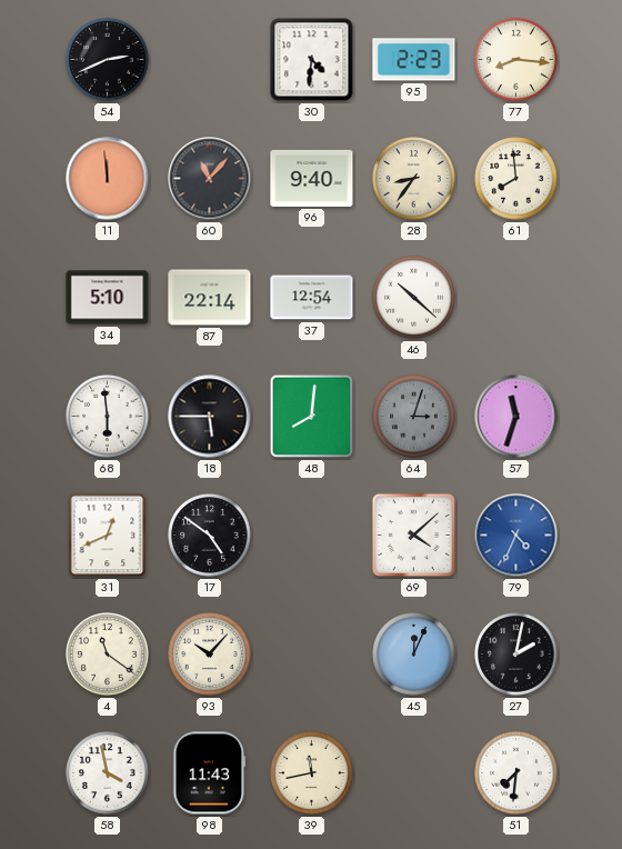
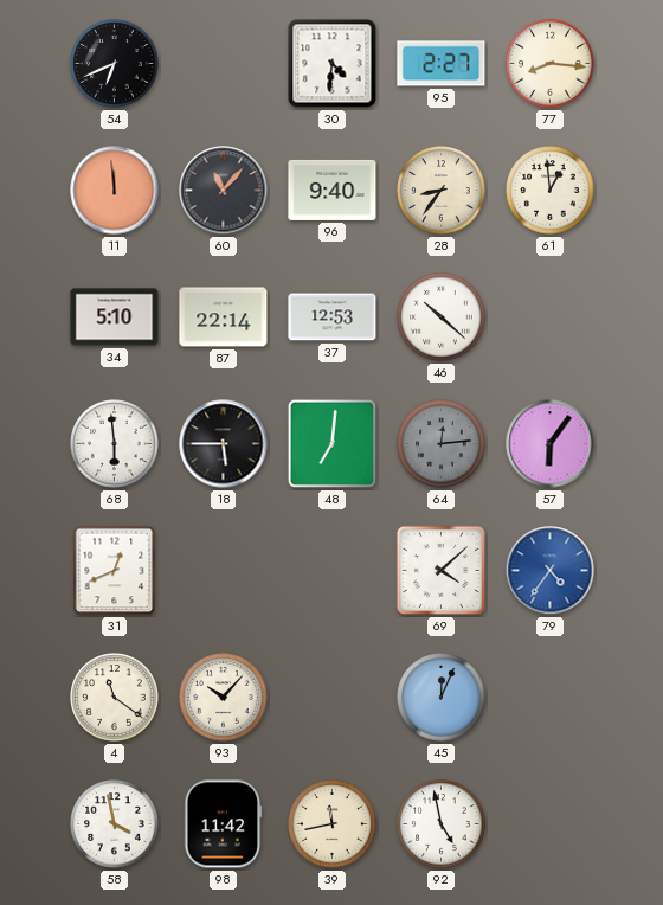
54: 2:41 -> 6:41
95: 2:23 -> 2:27
61: 7:59 -> 12:59
37: 12:54 -> 12:53
48: 8:01 -> 7:01
64: 3:03 -> 12:14
57: 11:33 -> 6:06
17: 4:51 -> none
79: 4:34 -> 4:36
27: 2:02 -> none
98: 11:43 -> 11:42
92: none -> 4:58
51: 7:31 -> none
